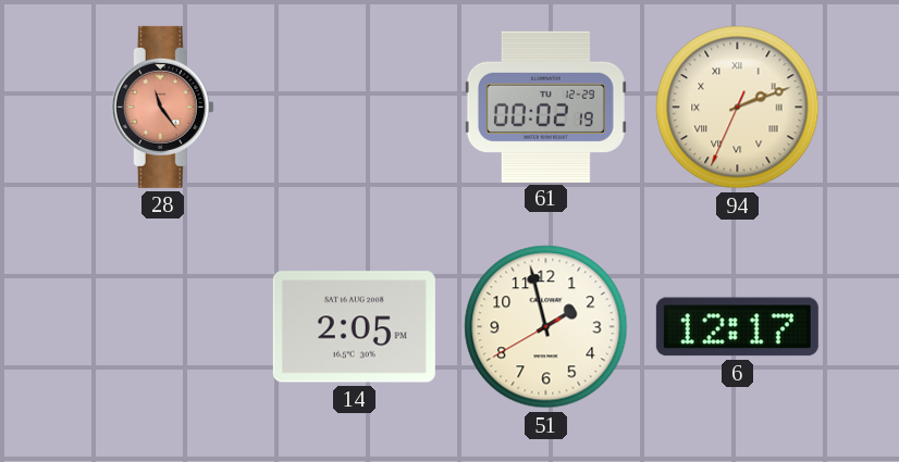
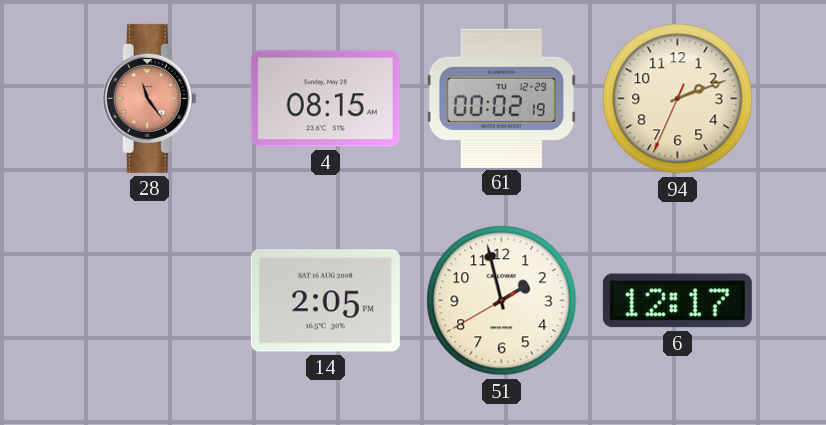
4: none -> 08:15
94 numerals: Roman -> Arabic
